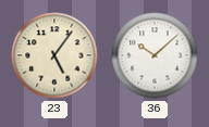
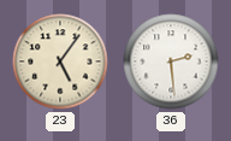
36: 10:08 -> 2:29
